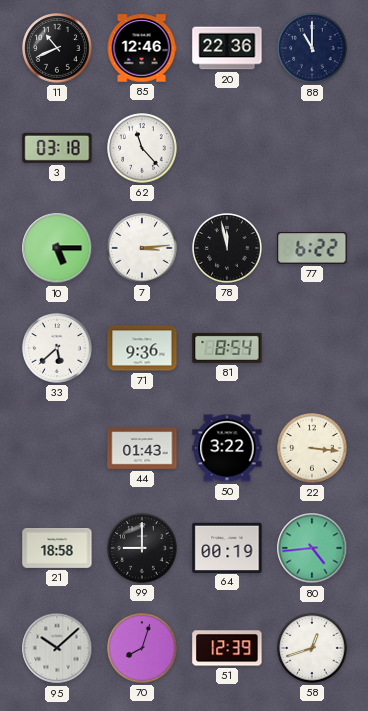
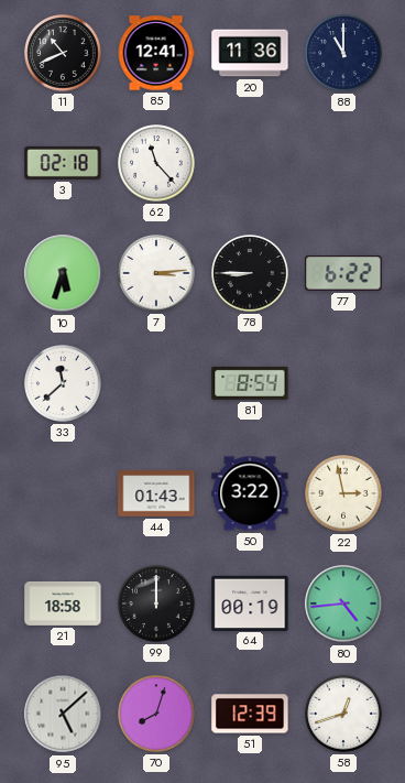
85: 12:46 -> 12:41
20: 22:36 -> 11:36
3: 03:18 -> 02:18
10: 5:15 -> 5:33
78: 11:58 -> 8:45
33: 5:38 -> 11:38
71: 9:36 -> none
22: 3:16 -> 2:58
99: 9:00 -> 12:00
95: 10:08 -> 5:08
